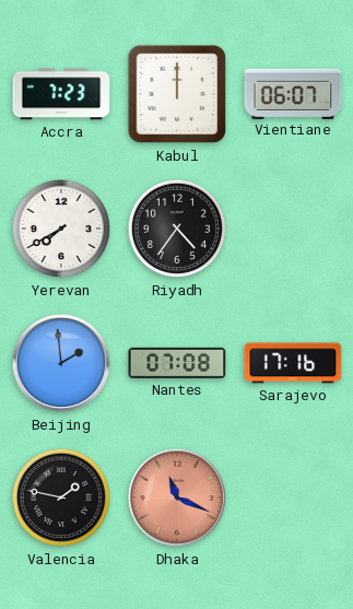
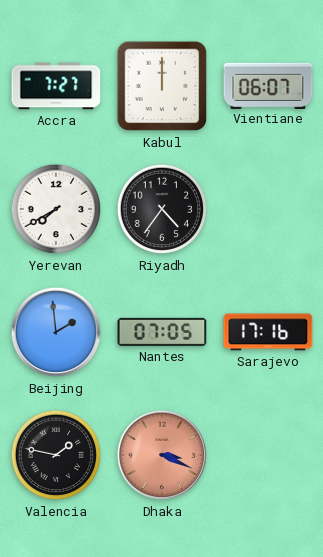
Accra: 7:23 -> 7:27
Nantes: 07:08 -> 07:05
Dhaka: 11:19 -> 3:19
